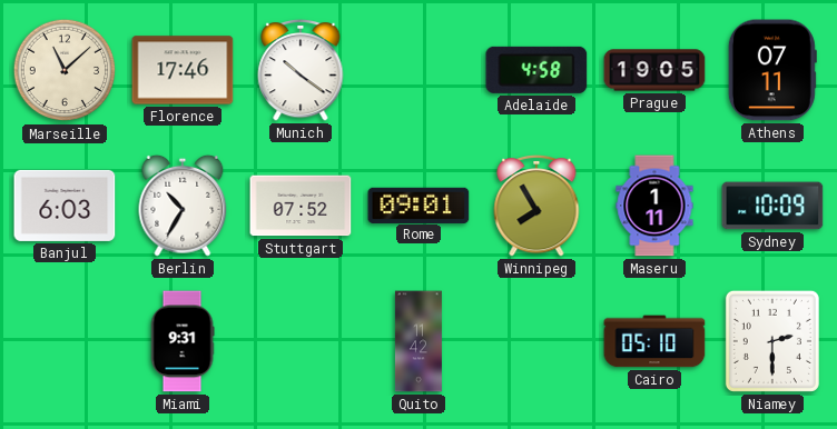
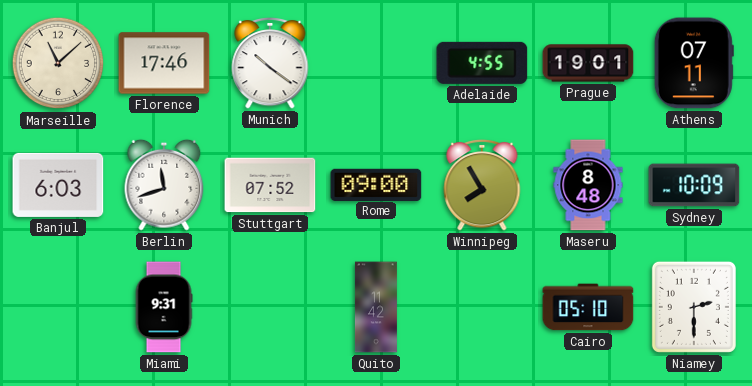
Adelaide: 4:58 -> 4:55
Prague: 19:05 -> 19:01
Berlin: 10:35 -> 11:42
Rome: 09:01 -> 09:00
Maseru: 1:11 -> 8:48
